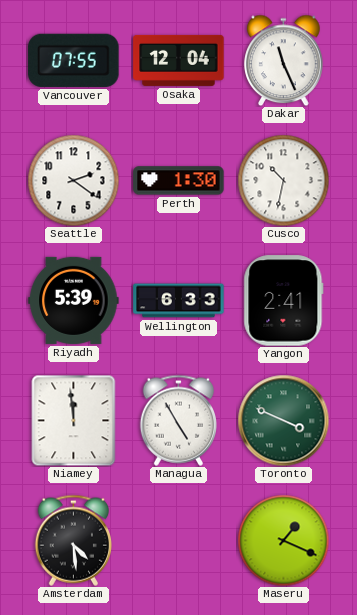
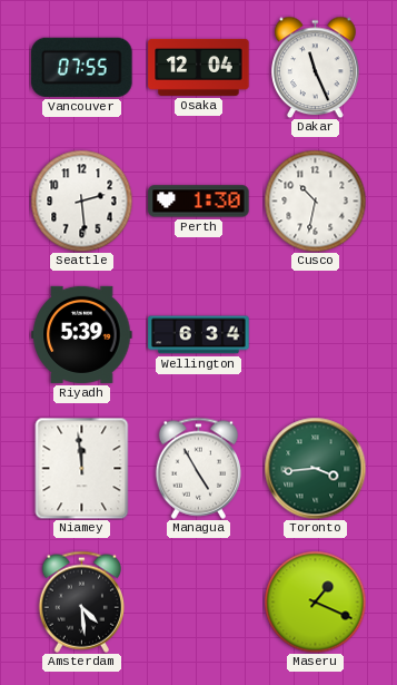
Seattle: 2:21 -> 2:29
Wellington: 6:33 -> 6:34
Yangon: 2:41 -> none
Toronto: 3:49 -> 3:44
